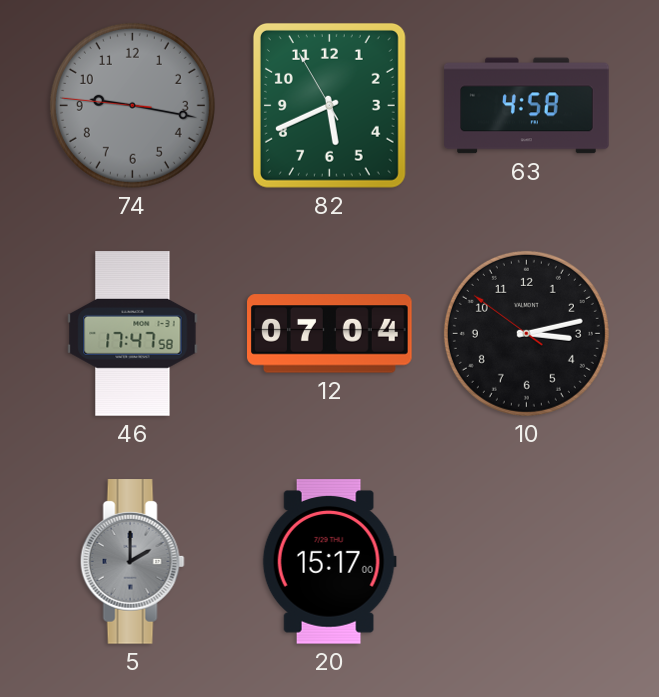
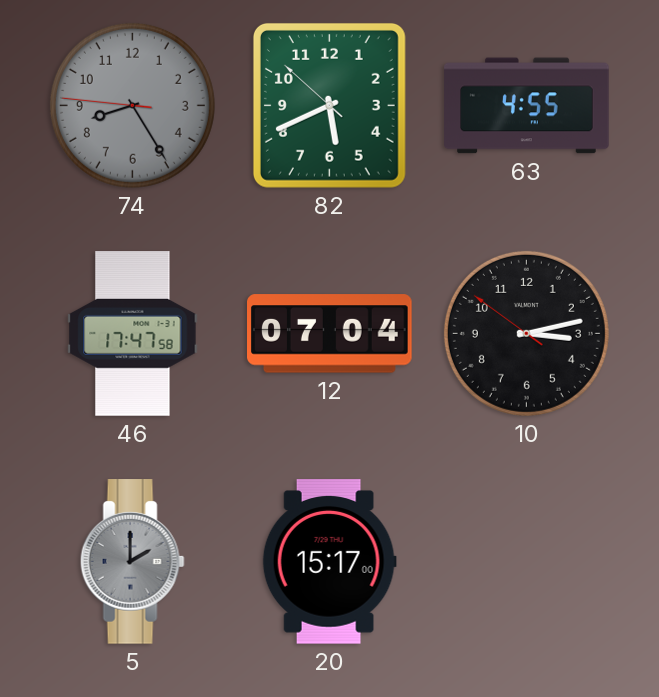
74: 9:16 -> 8:24
82: 5:40:55 -> 5:40:52
63: 4:58 -> 4:55
